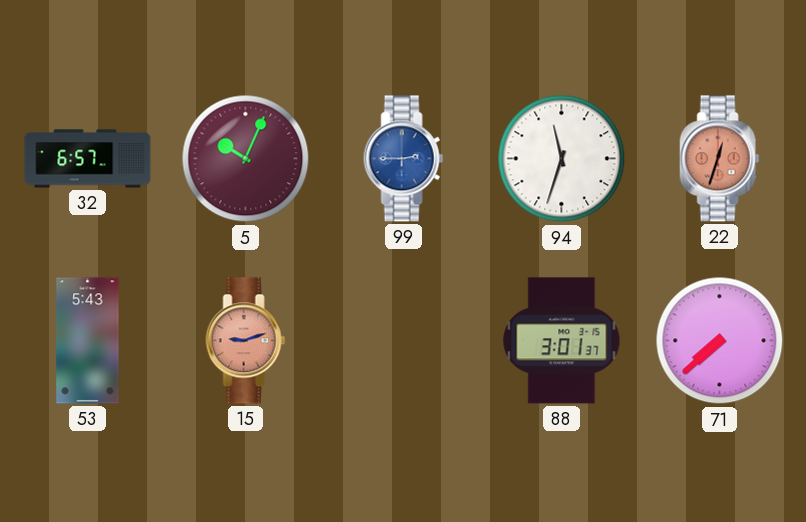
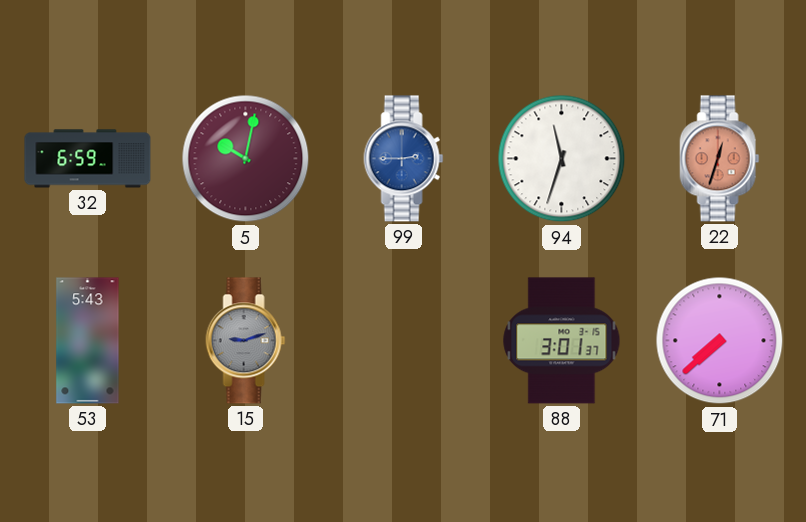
32: 6:57 -> 6:59
5: 10:04 -> 10:02
15 dial: salmon -> grey
